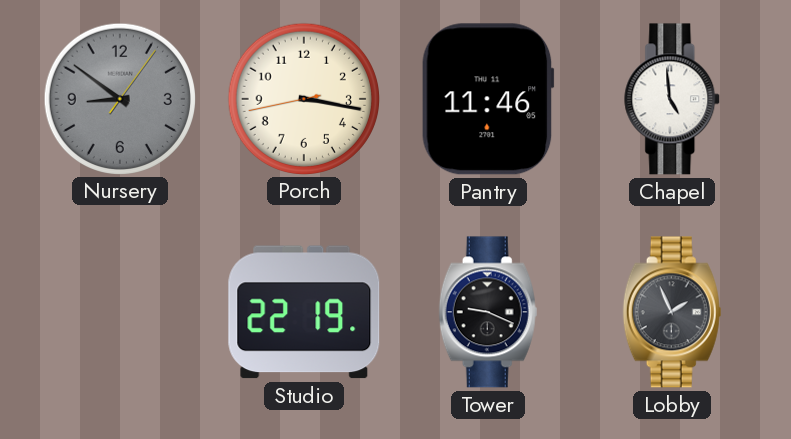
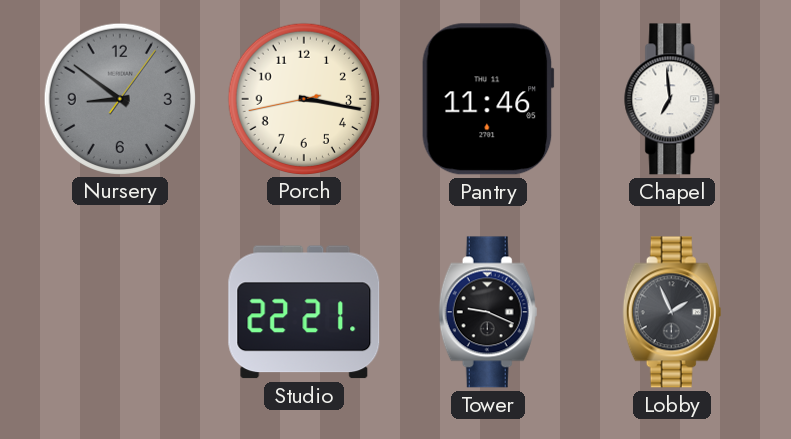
Chapel: 4:59 -> 6:59
Studio: 22:19 -> 22:21
